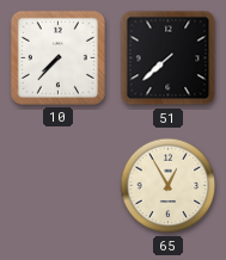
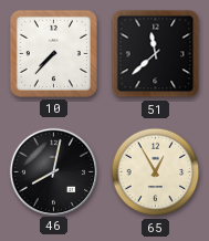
51: 7:38 -> 11:38
46: none -> 8:02
